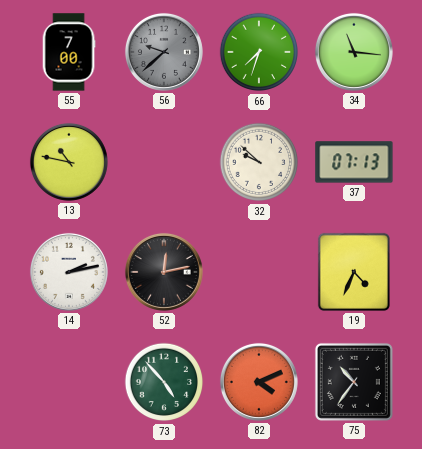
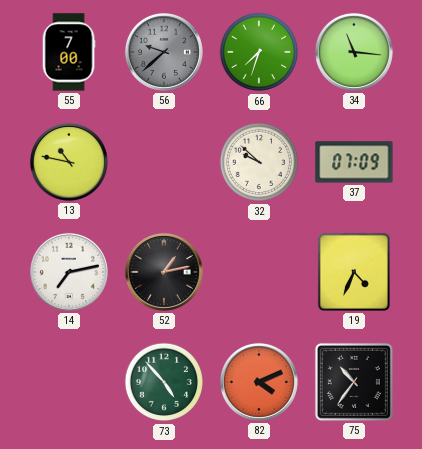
37: 07:13 -> 07:09
14: 2:13 -> 7:13
52: 12:13 -> 1:13
